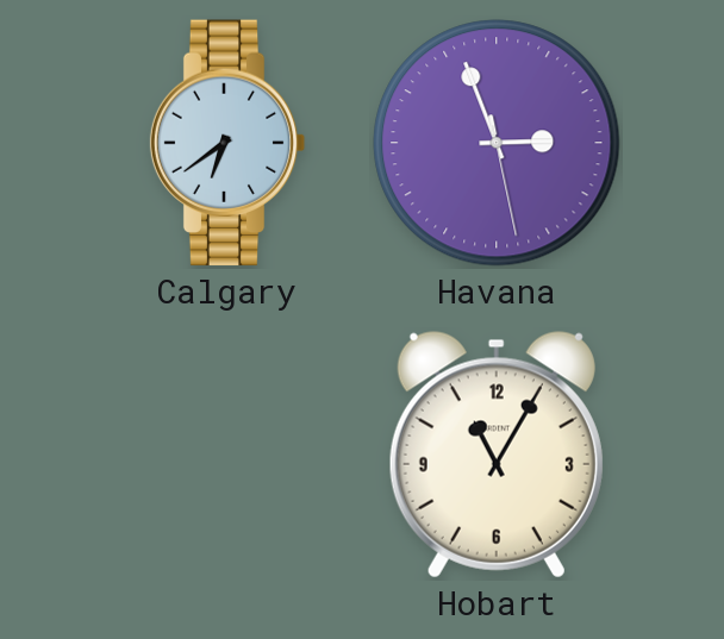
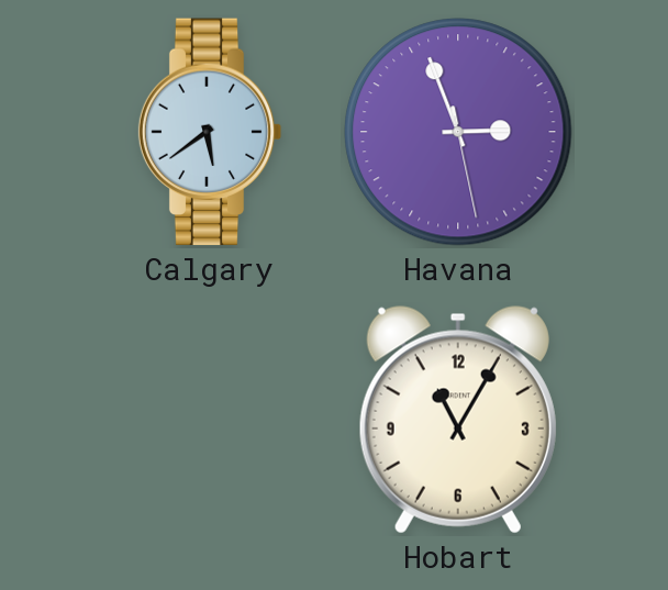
Calgary: 6:39 -> 5:39
